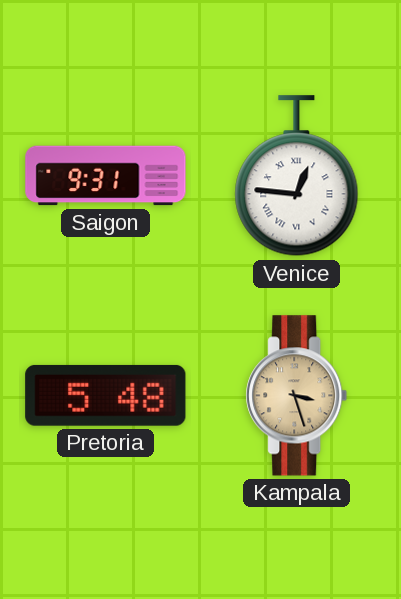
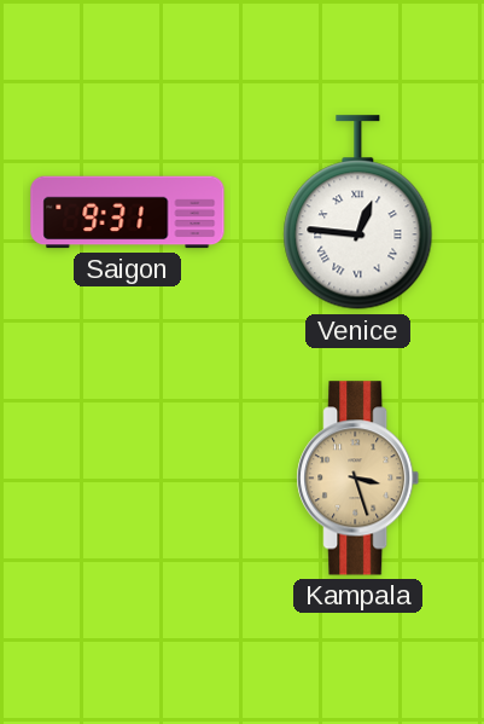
Pretoria: 5:48 -> none
